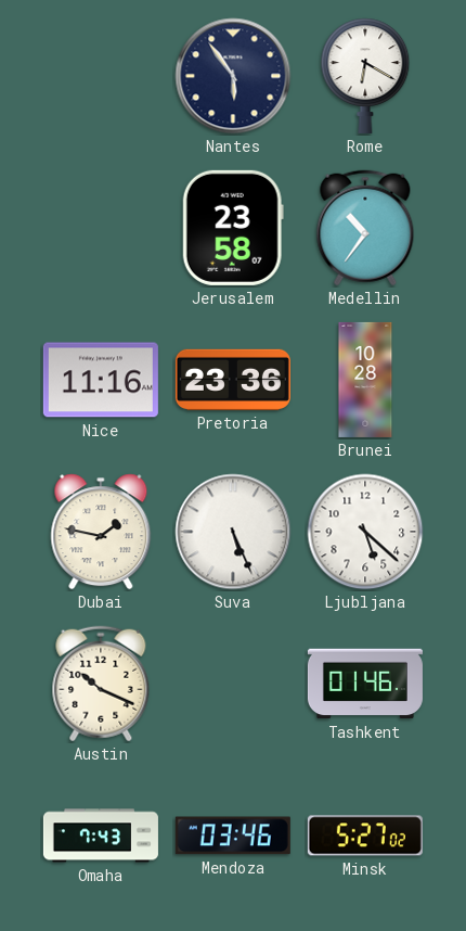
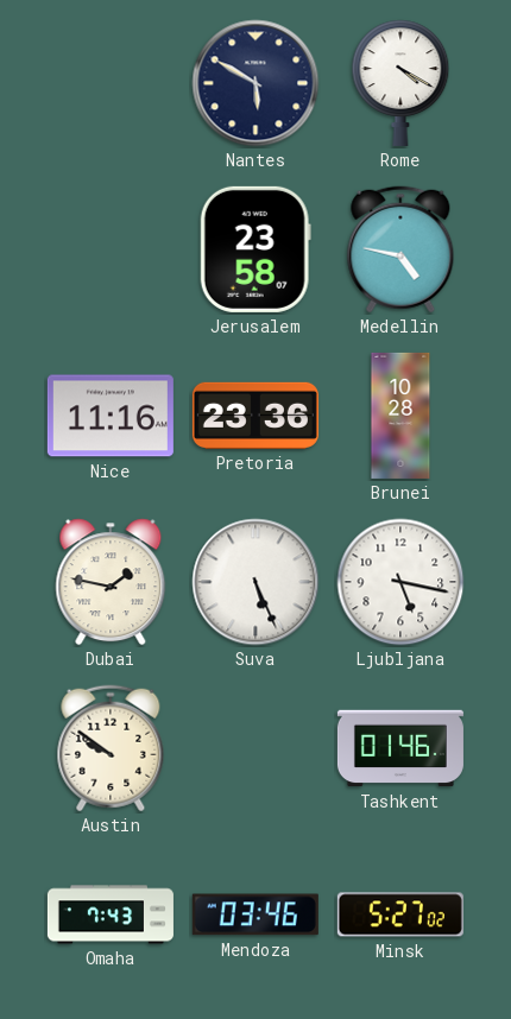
Nantes: 5:54 -> 5:50
Rome: 6:20 -> 4:20
Medellin: 10:36 -> 4:47
Ljubljana: 5:22 -> 5:17
Austin: 10:19 -> 9:51
